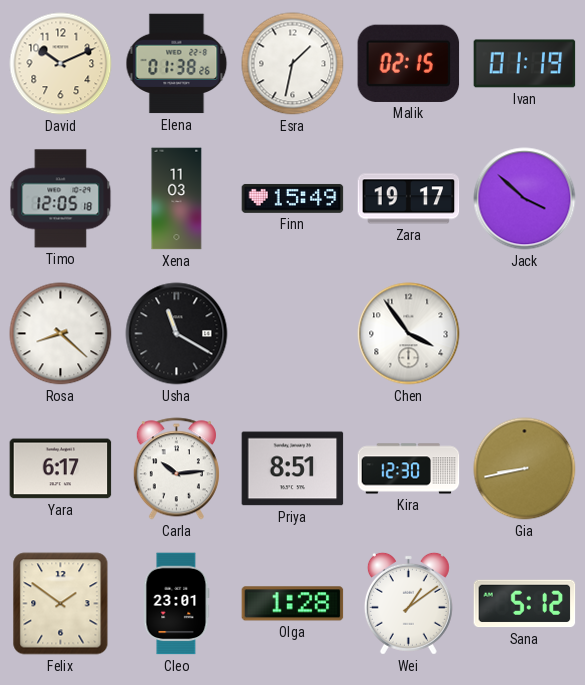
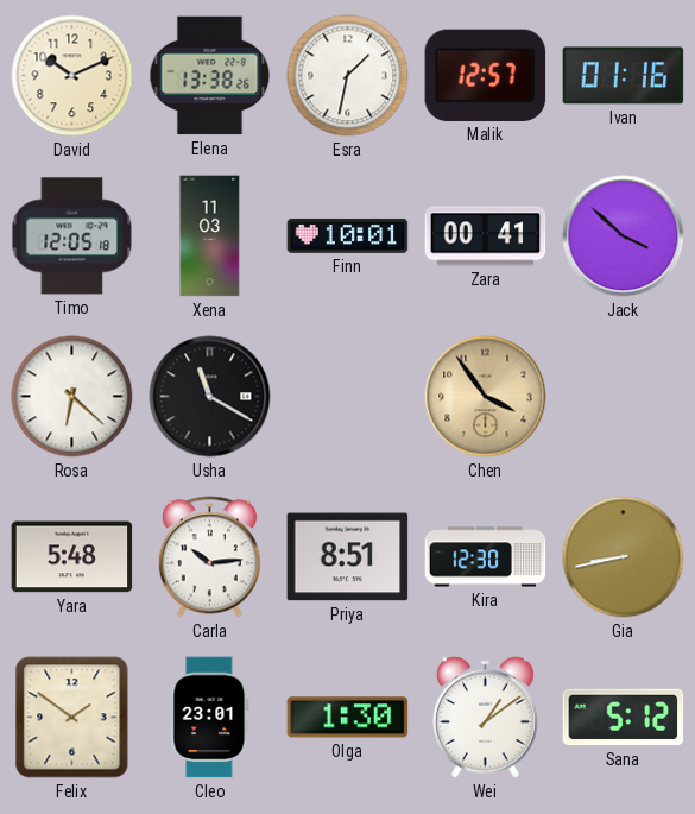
Elena: 01:38 -> 13:38
Malik: 02:15 -> 12:57
Ivan: 01:19 -> 01:16
Finn: 15:49 -> 10:01
Zara: 19:17 -> 00:41
Rosa: 8:22 -> 6:22
Chen dial: white -> champagne
Yara: 6:17 -> 5:48
Olga: 1:28 -> 1:30
